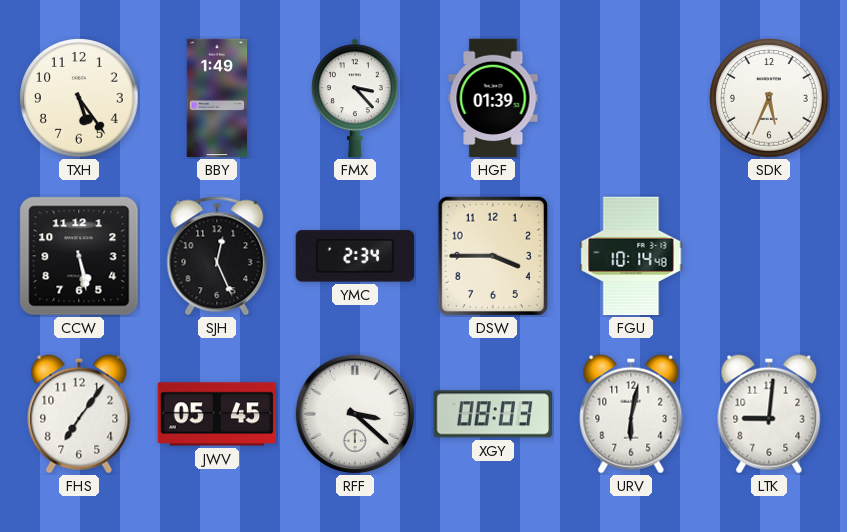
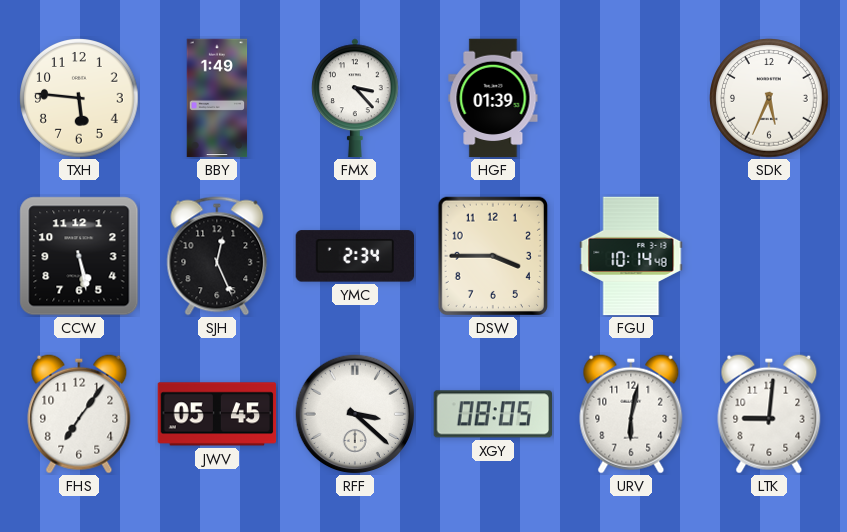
TXH: 5:24 -> 5:46
XGY: 08:03 -> 08:05
